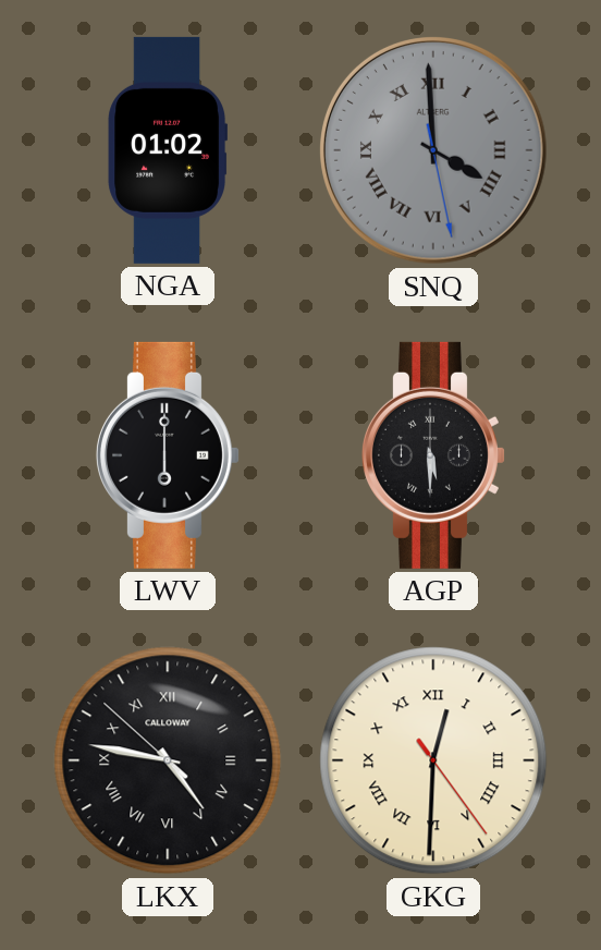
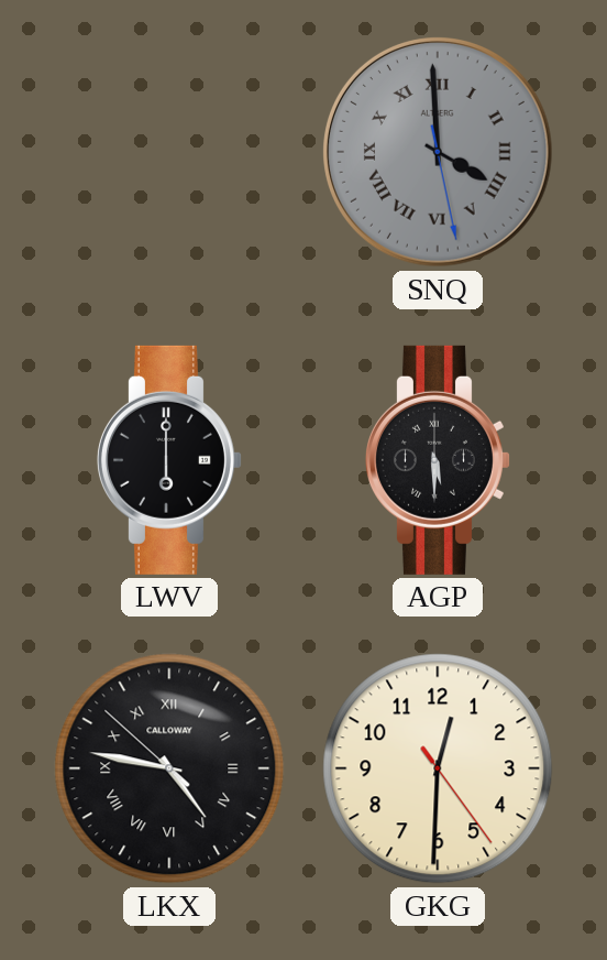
NGA: 01:02 -> none
GKG numerals: Roman -> Arabic
